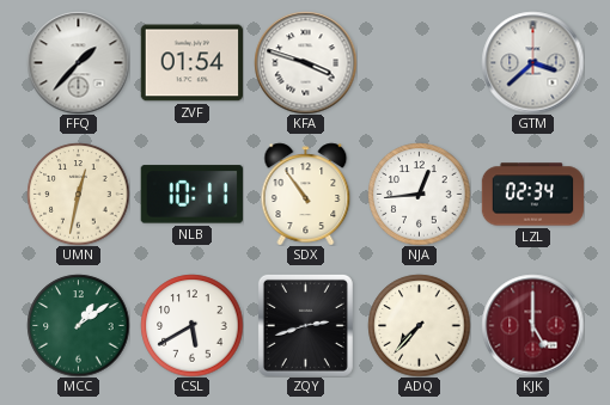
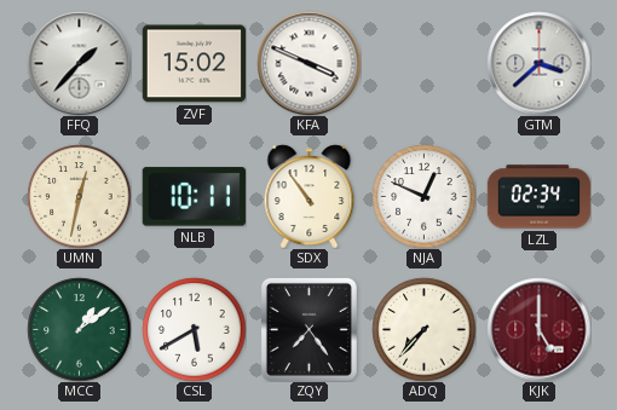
ZVF: 01:54 -> 15:02
KFA: 3:48 -> 3:49
NJA: 12:44 -> 12:49
ZQY: 2:42 -> 7:24
